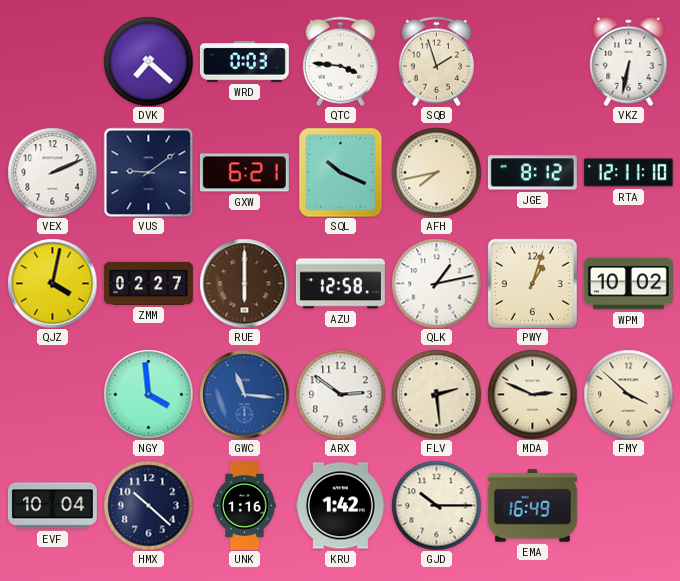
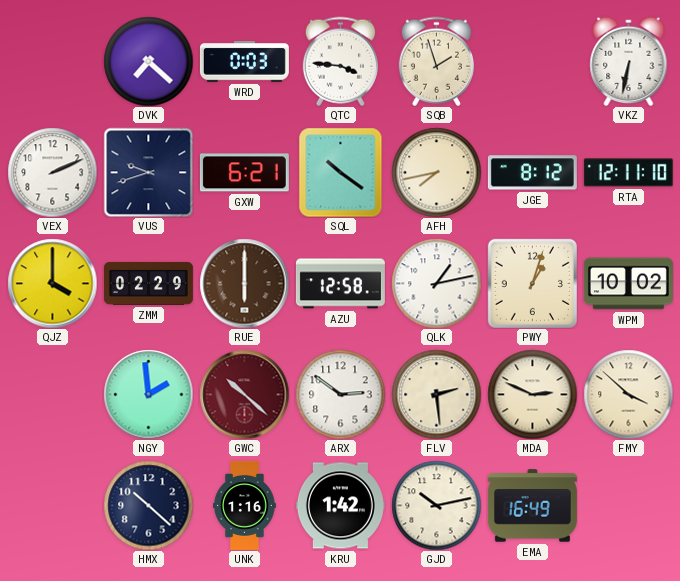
VUS: 9:09 -> 9:42
SQL: 10:19 -> 10:21
QJZ: 4:02 -> 4:00
ZMM: 02:27 -> 02:29
NGY: 3:59 -> 1:59
GWC: 11:16 -> 10:22
GWC dial: blue -> burgundy
EVF: 10:04 -> none
GJD: 10:15 -> 10:13
